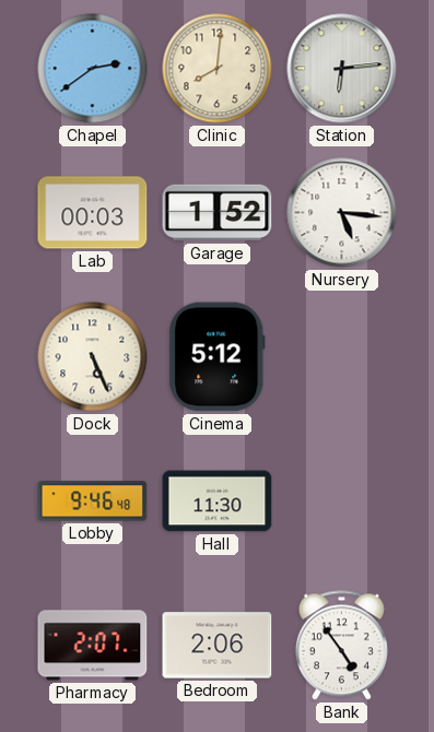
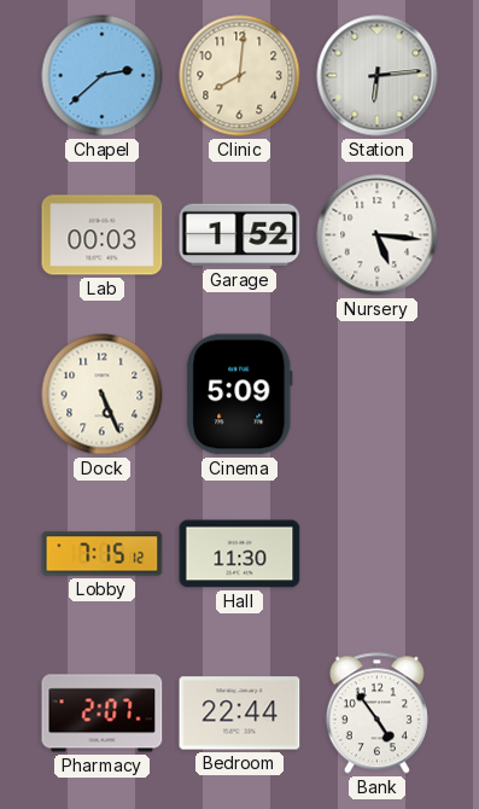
Chapel: 2:39 -> 2:38
Cinema: 5:12 -> 5:09
Lobby: 9:46 -> 7:15
Bedroom: 2:06 -> 22:44
